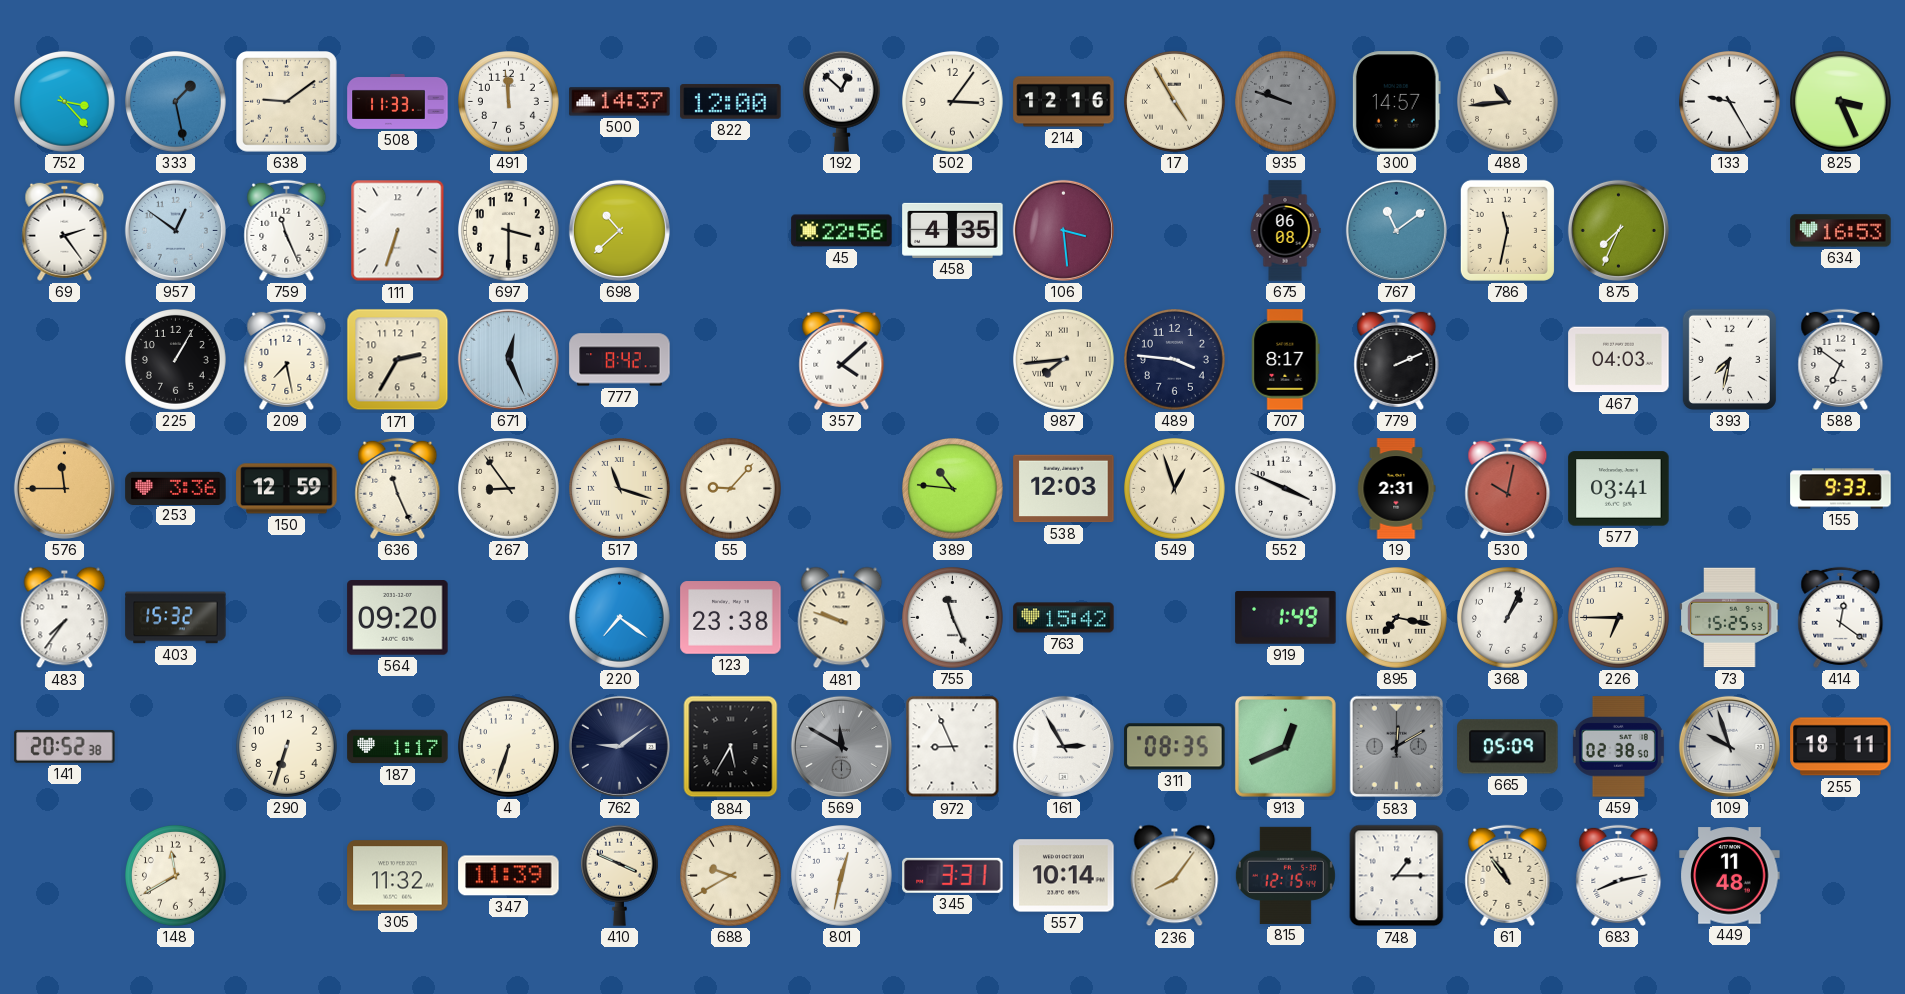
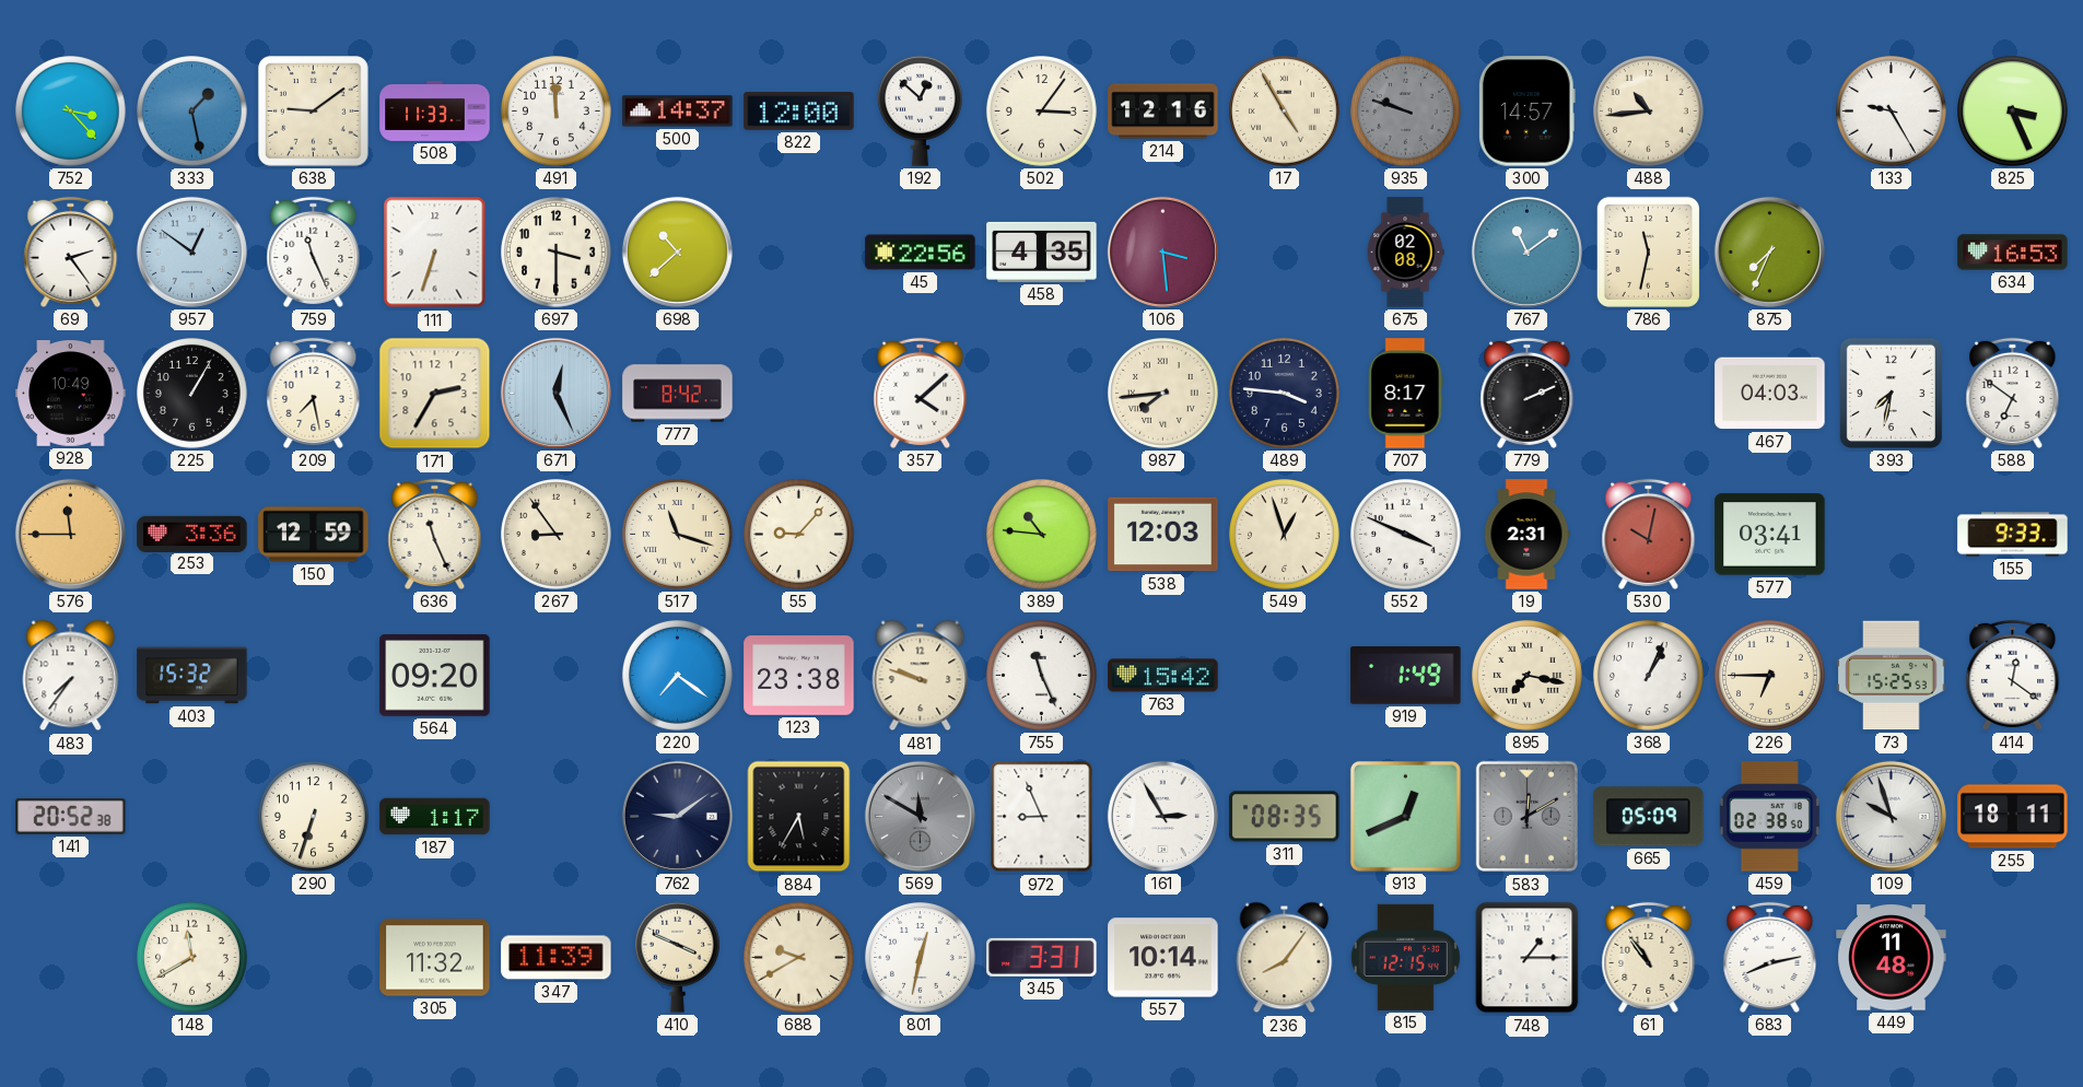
675: 06:08 -> 02:08
928: none -> 10:49
4: 6:33 -> none
